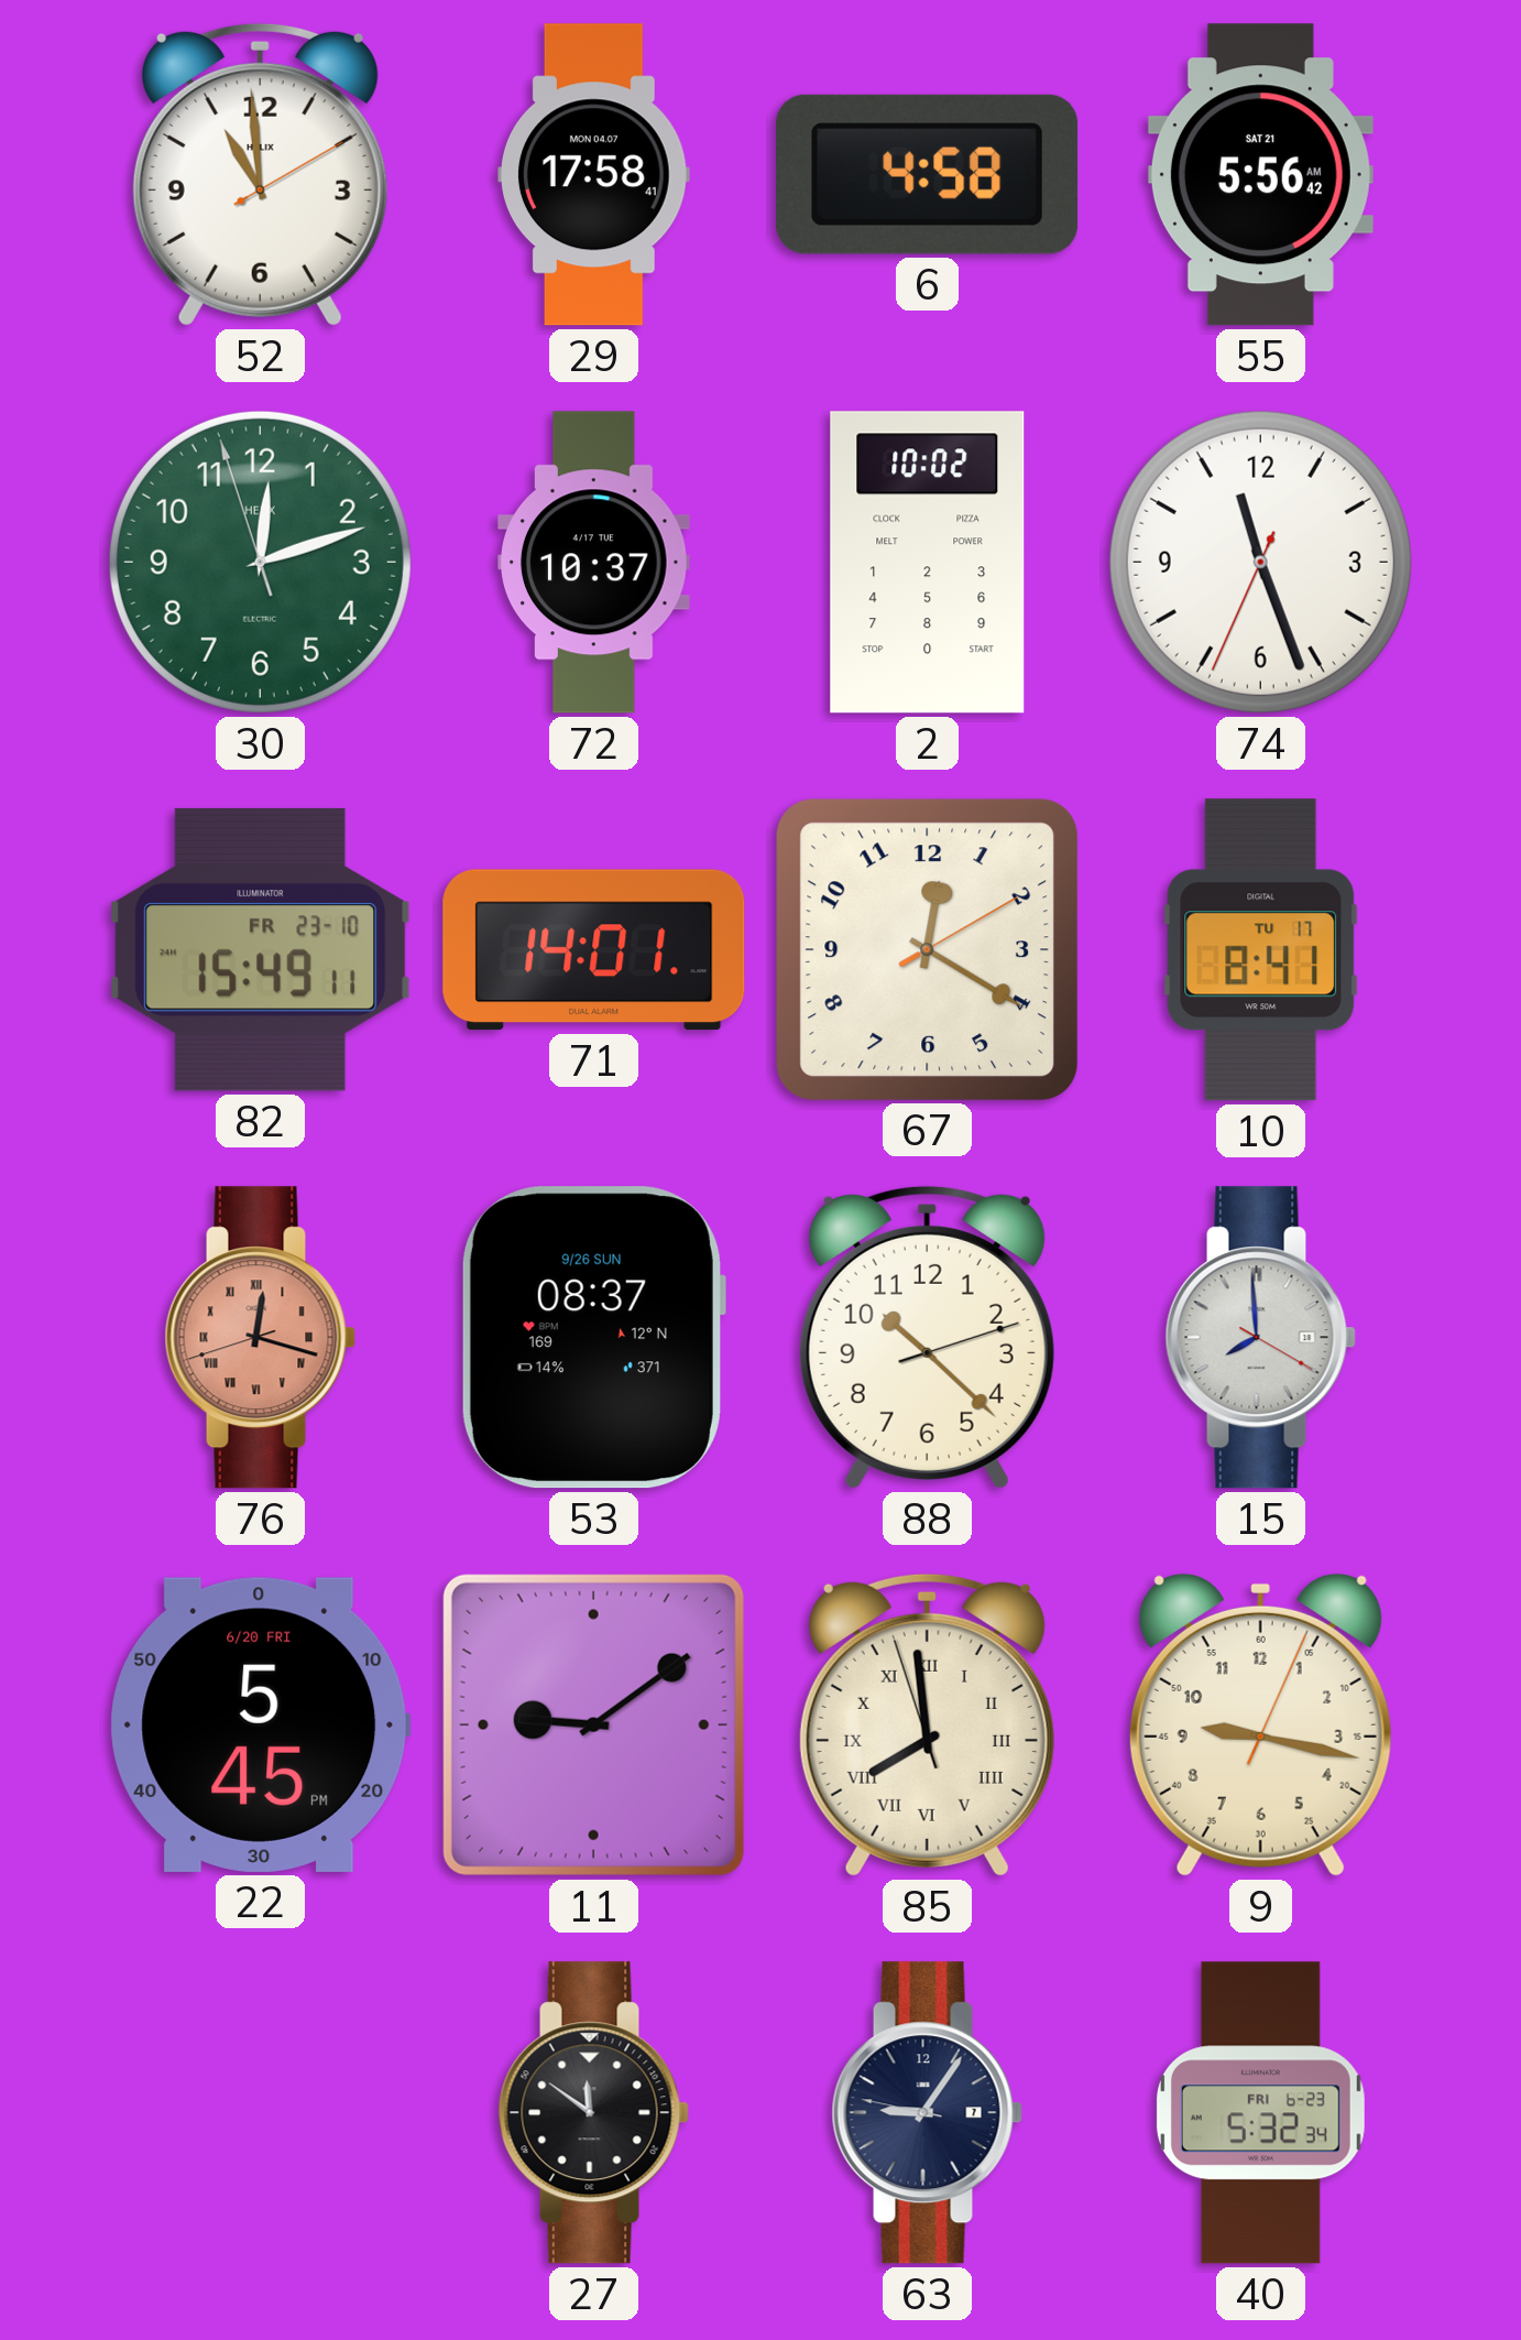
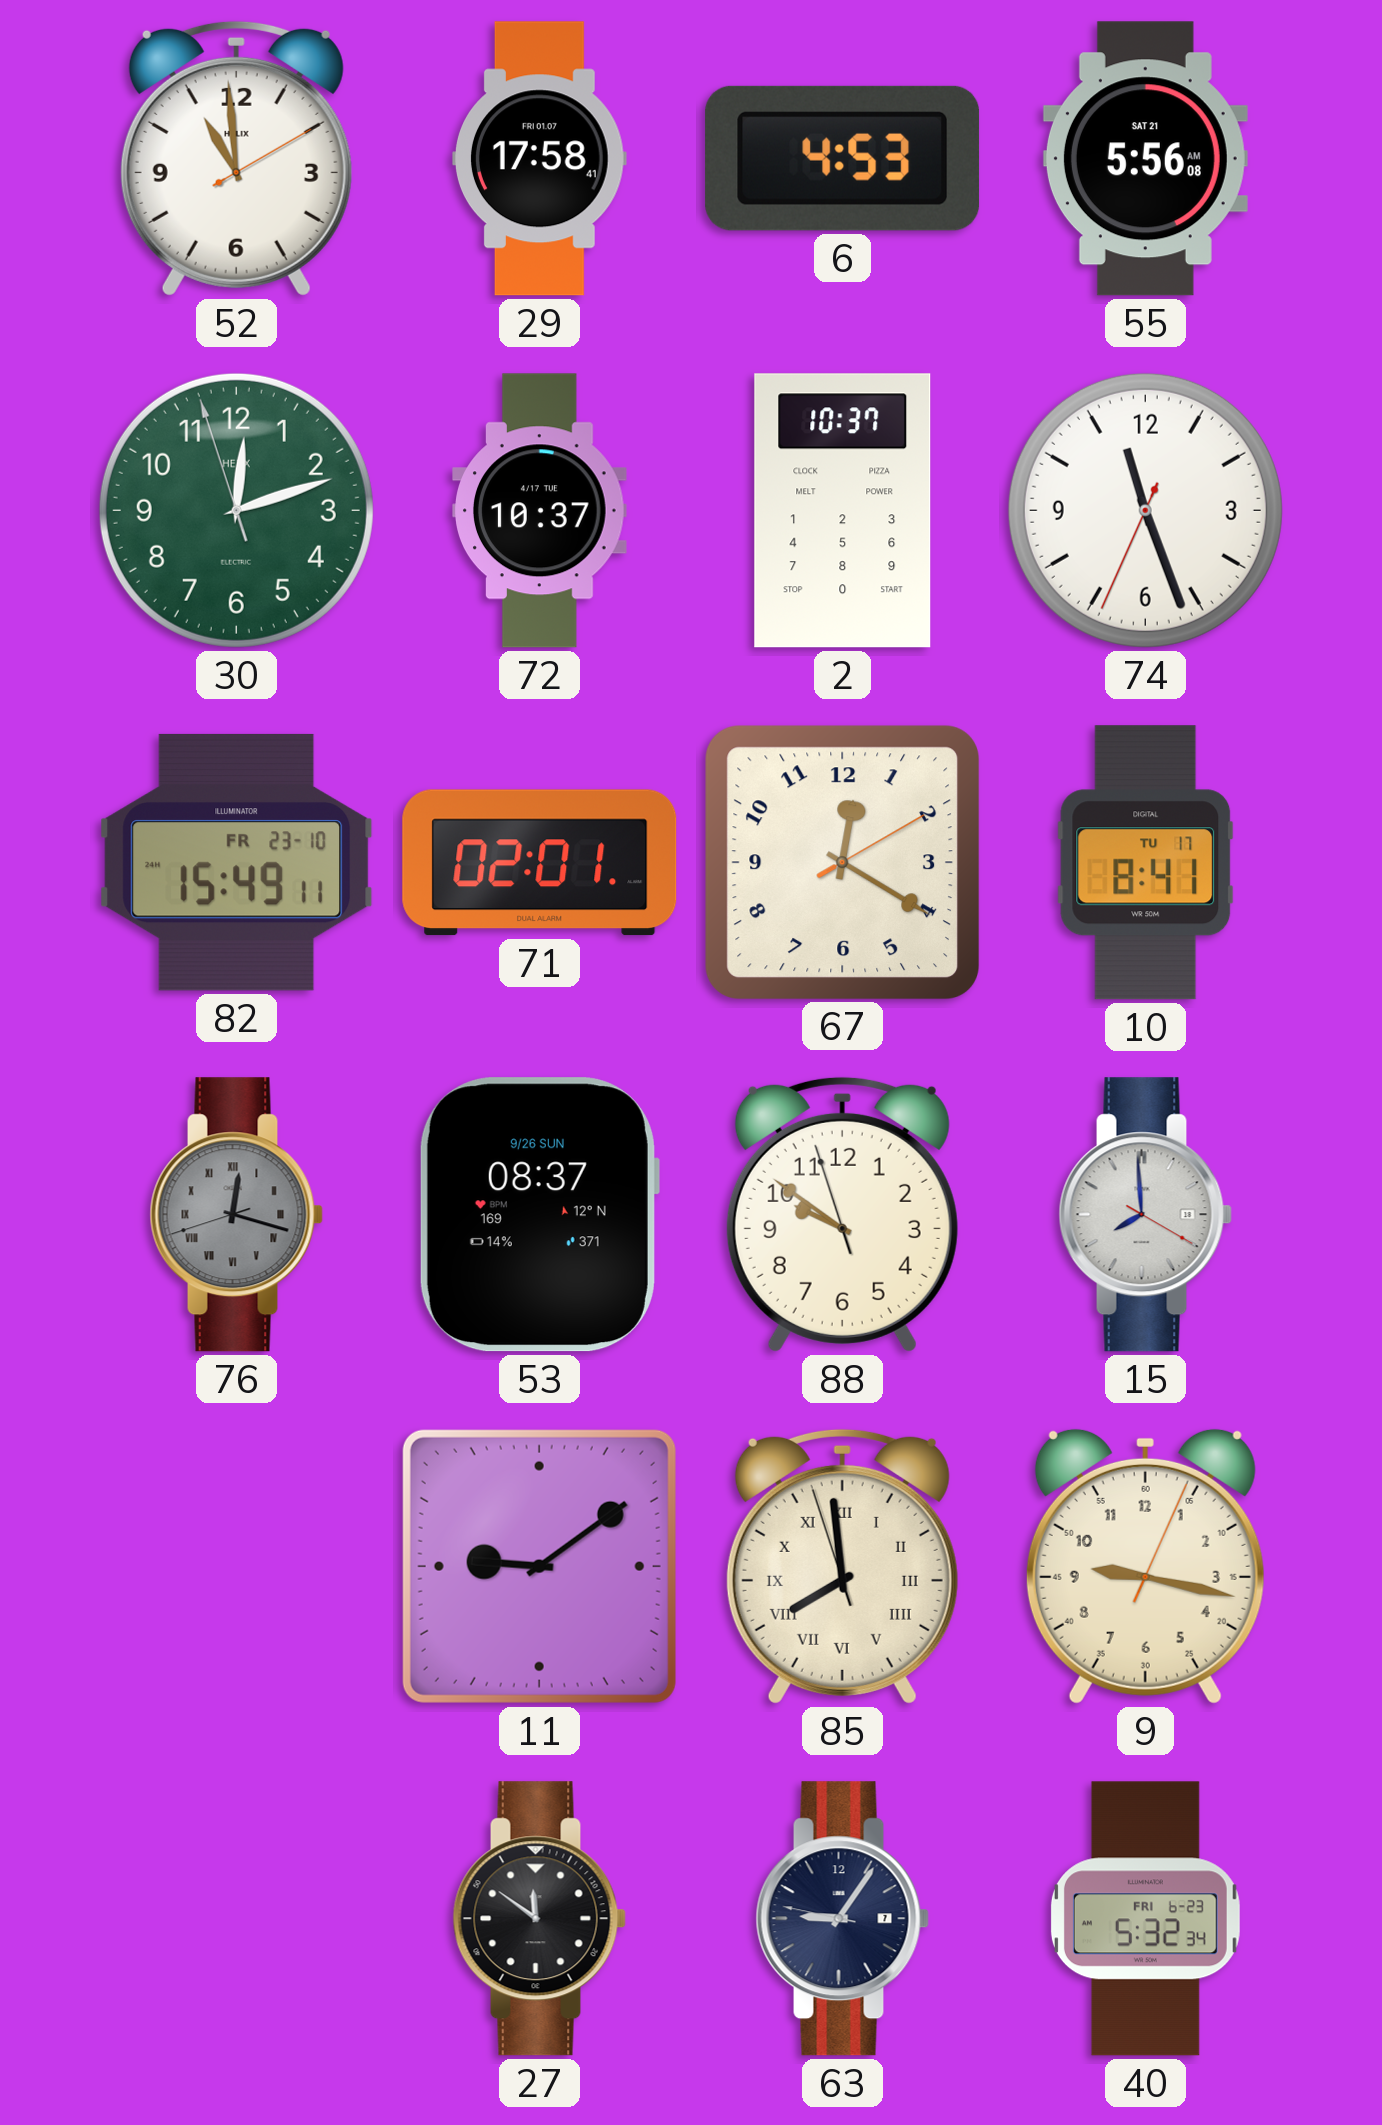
29 date: MON 04.07 -> FRI 01.07
6: 4:58 -> 4:53
55: 5:56:42 AM -> 5:56:08 AM
2: 10:02 -> 10:37
71: 14:01 -> 02:01
76 dial: salmon -> grey
88: 10:22 -> 9:50
22: 5:45 -> none
